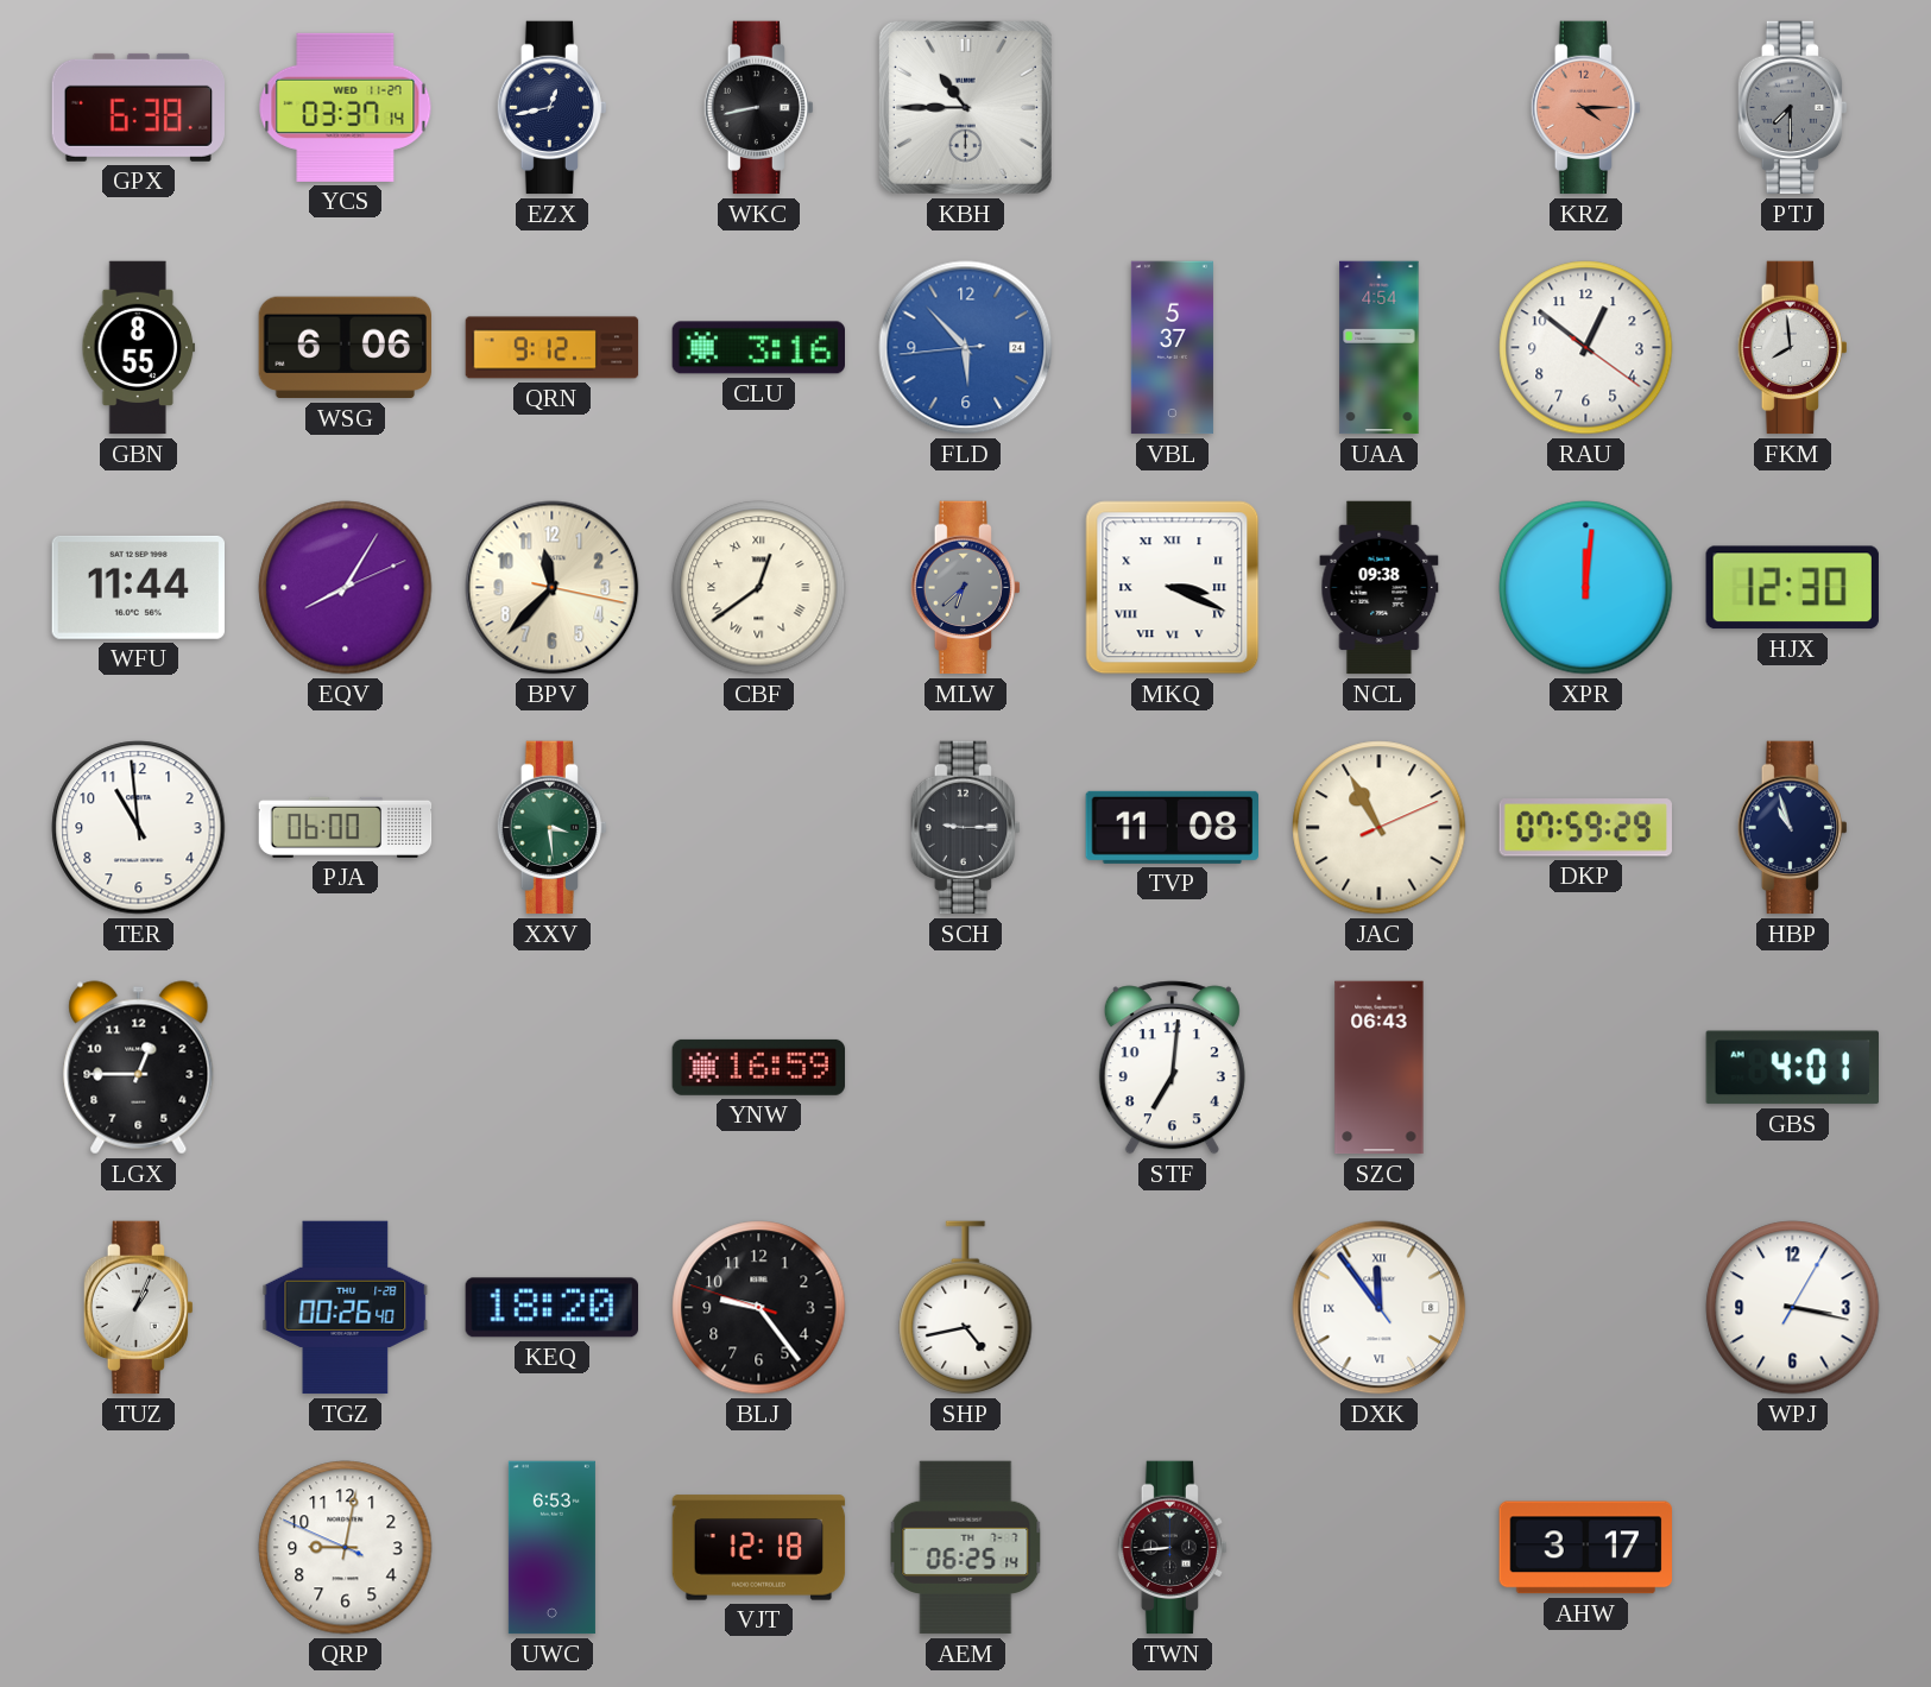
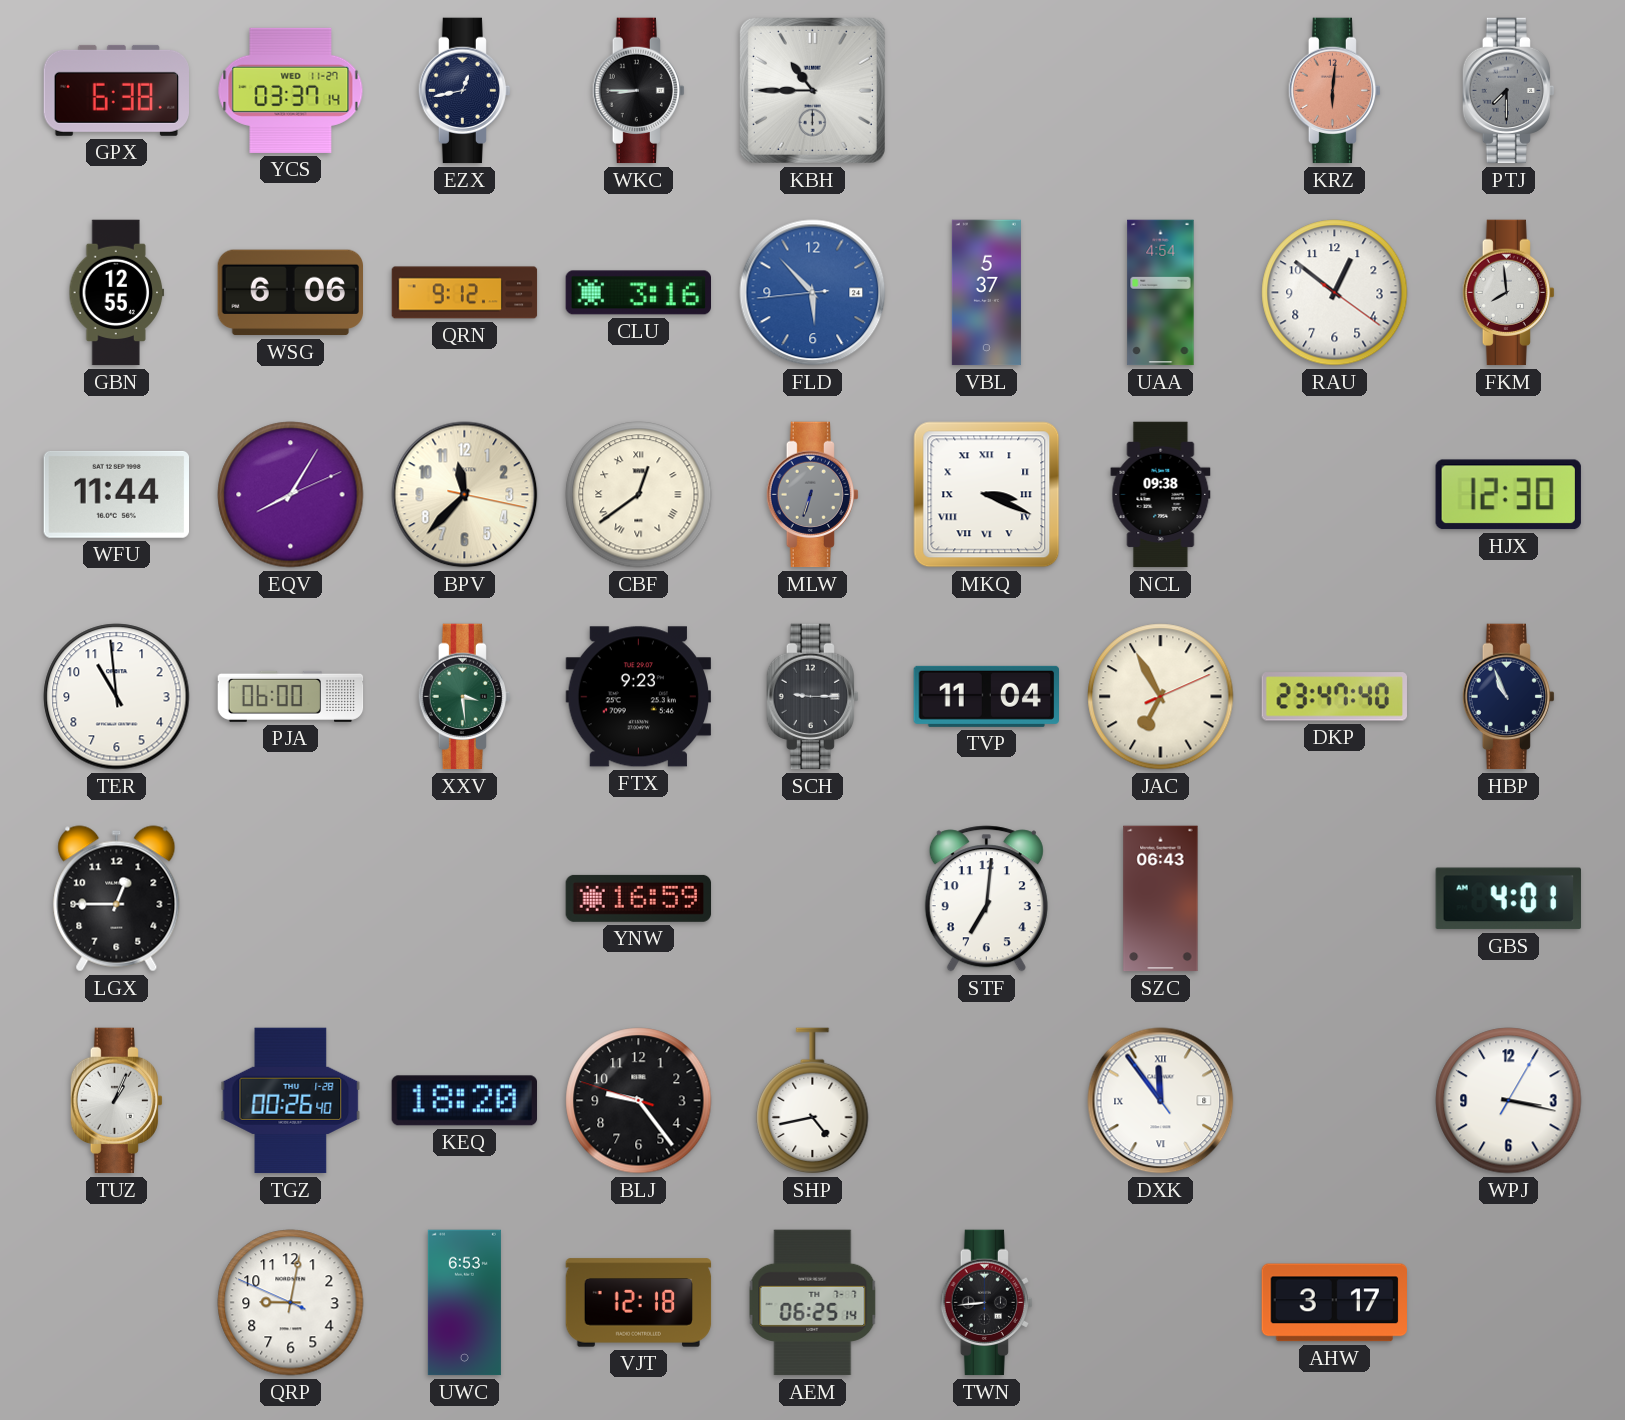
WKC: 8:43 -> 8:45
KRZ: 4:15 -> 6:01
GBN: 8:55 -> 12:55
MLW: 6:38 -> 6:33
XPR: 12:01 -> none
FTX: none -> 9:23
TVP: 11:08 -> 11:04
JAC: 10:55 -> 6:55
DKP: 07:59 -> 23:47
HBP: 10:57 -> 10:56
